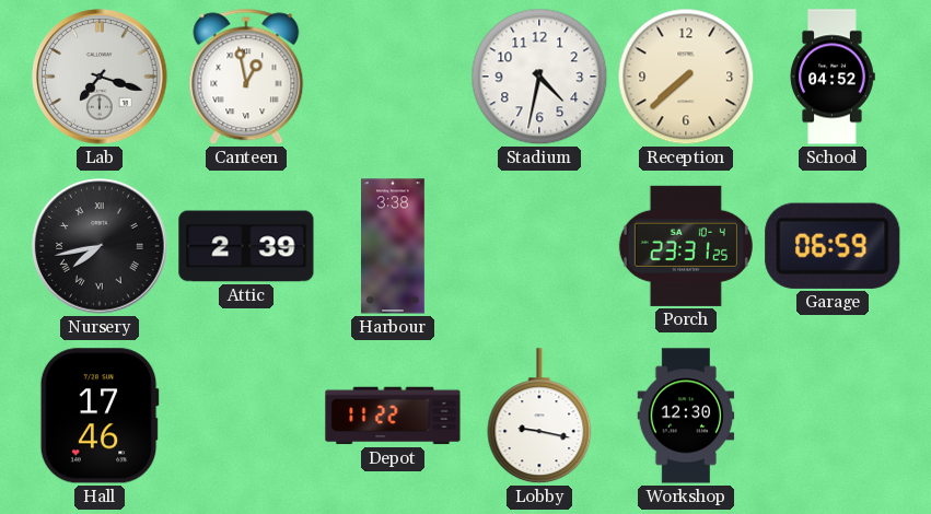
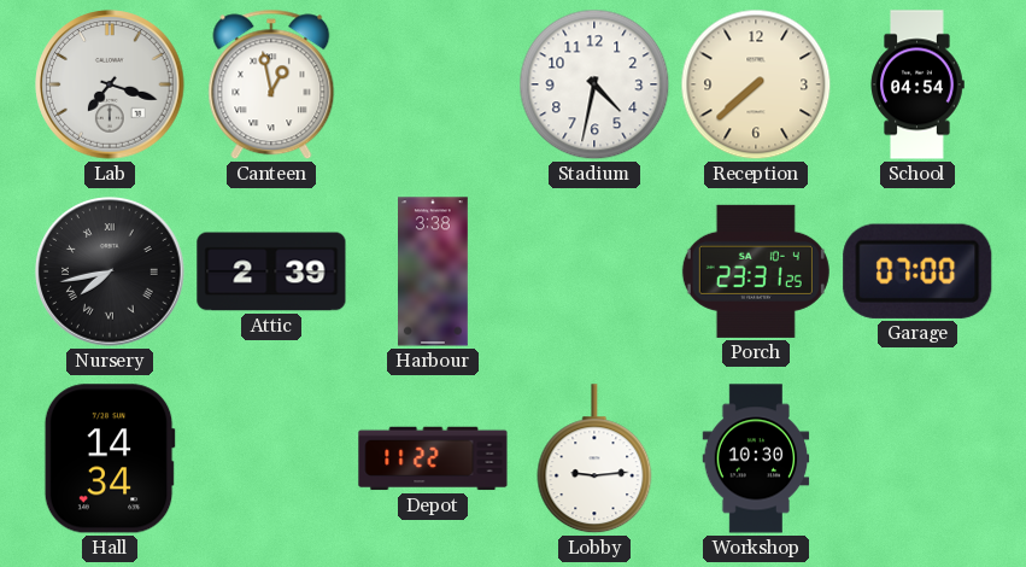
School: 04:52 -> 04:54
Garage: 06:59 -> 07:00
Hall: 17:46 -> 14:34
Lobby: 9:17 -> 9:14
Workshop: 12:30 -> 10:30
